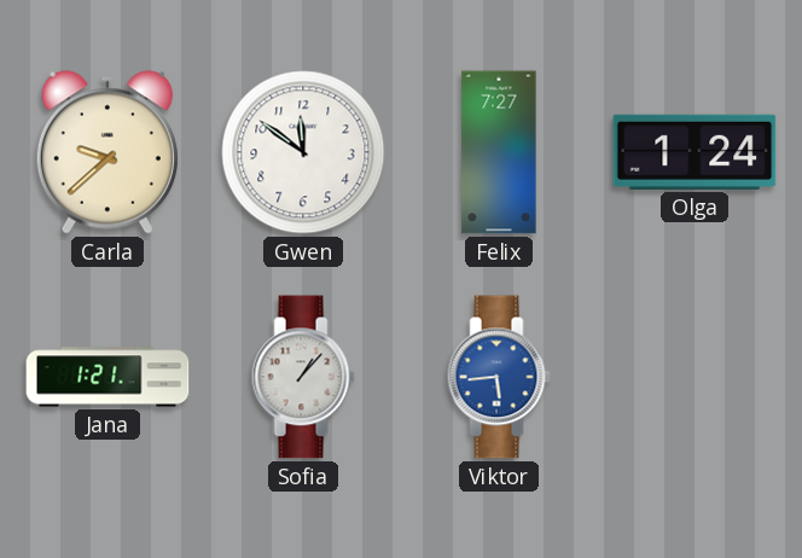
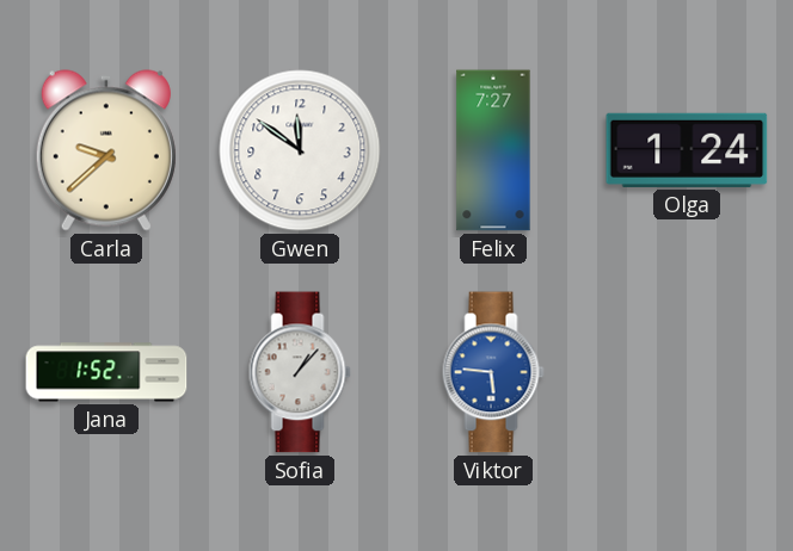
Jana: 1:21 -> 1:52
Viktor: 5:44 -> 5:46
